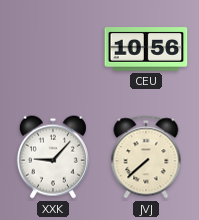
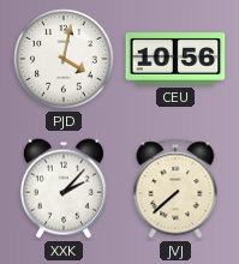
PJD: none -> 4:02
XXK: 9:07 -> 2:07
